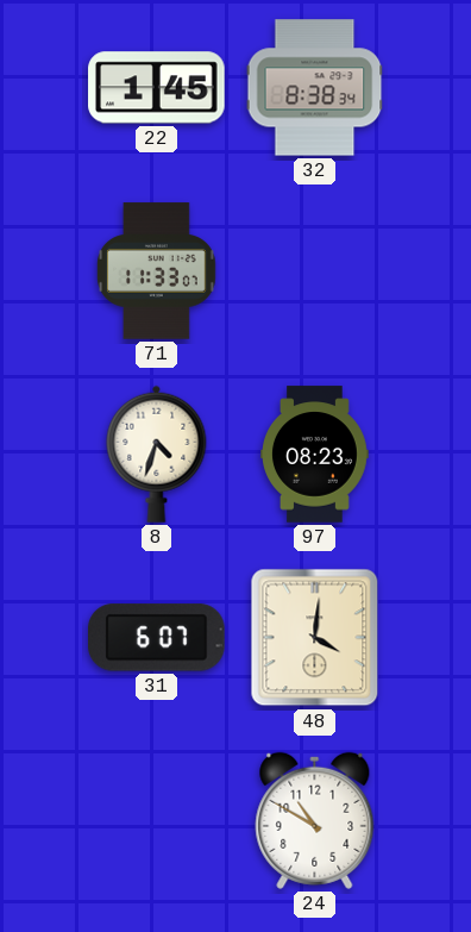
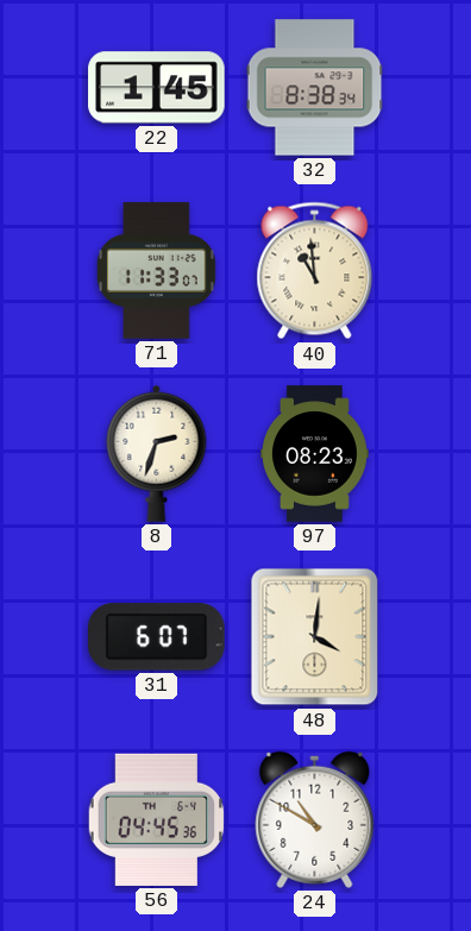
40: none -> 10:59
8: 4:33 -> 2:33
56: none -> 04:45
